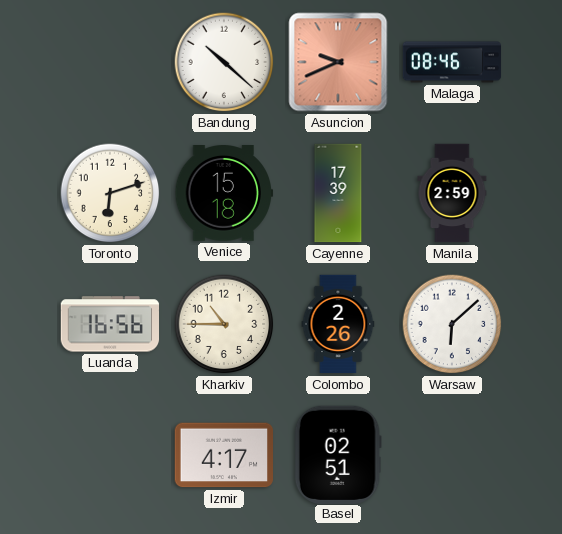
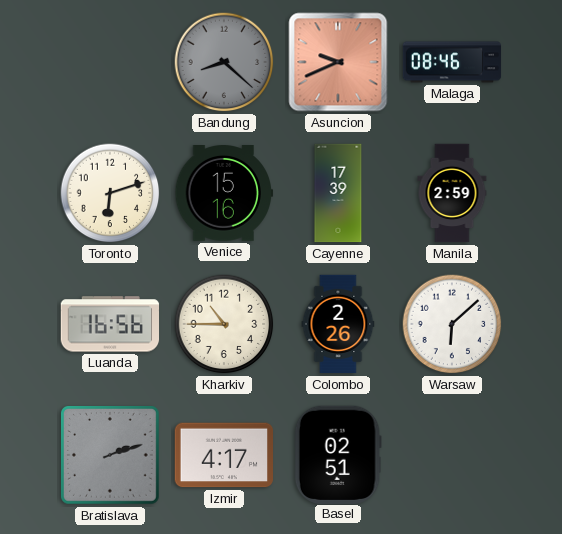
Bandung: 10:22 -> 8:22
Bandung dial: white -> grey
Venice: 15:18 -> 15:16
Bratislava: none -> 2:12
